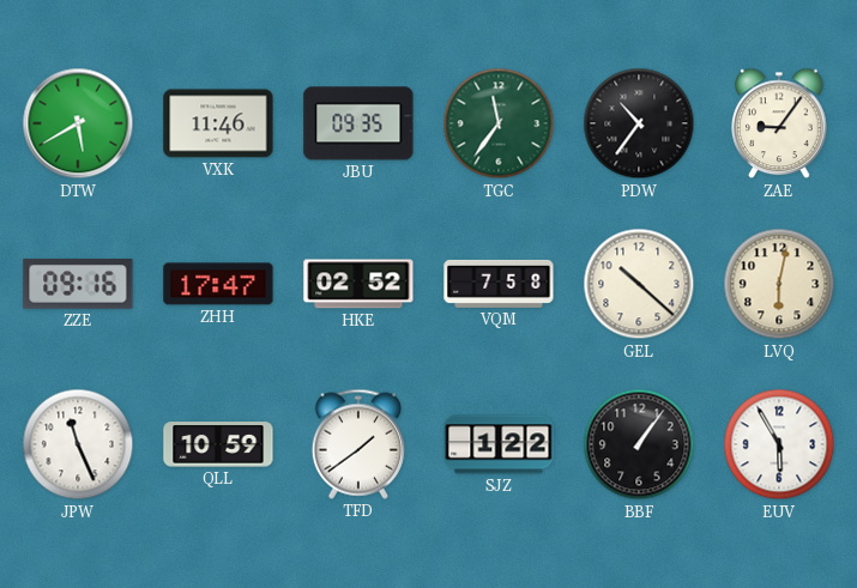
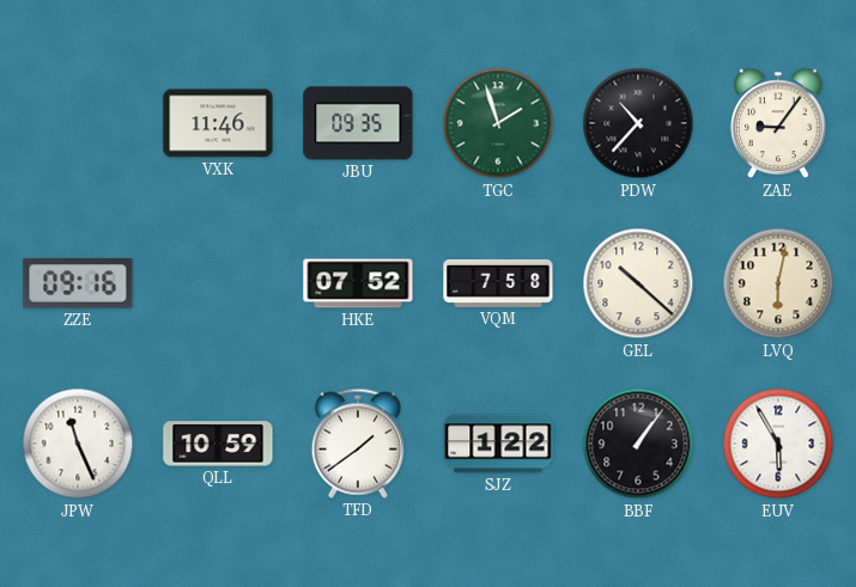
DTW: 5:40 -> none
TGC: 11:36 -> 1:57
PDW: 10:36 -> 10:37
ZHH: 17:47 -> none
HKE: 02:52 -> 07:52
